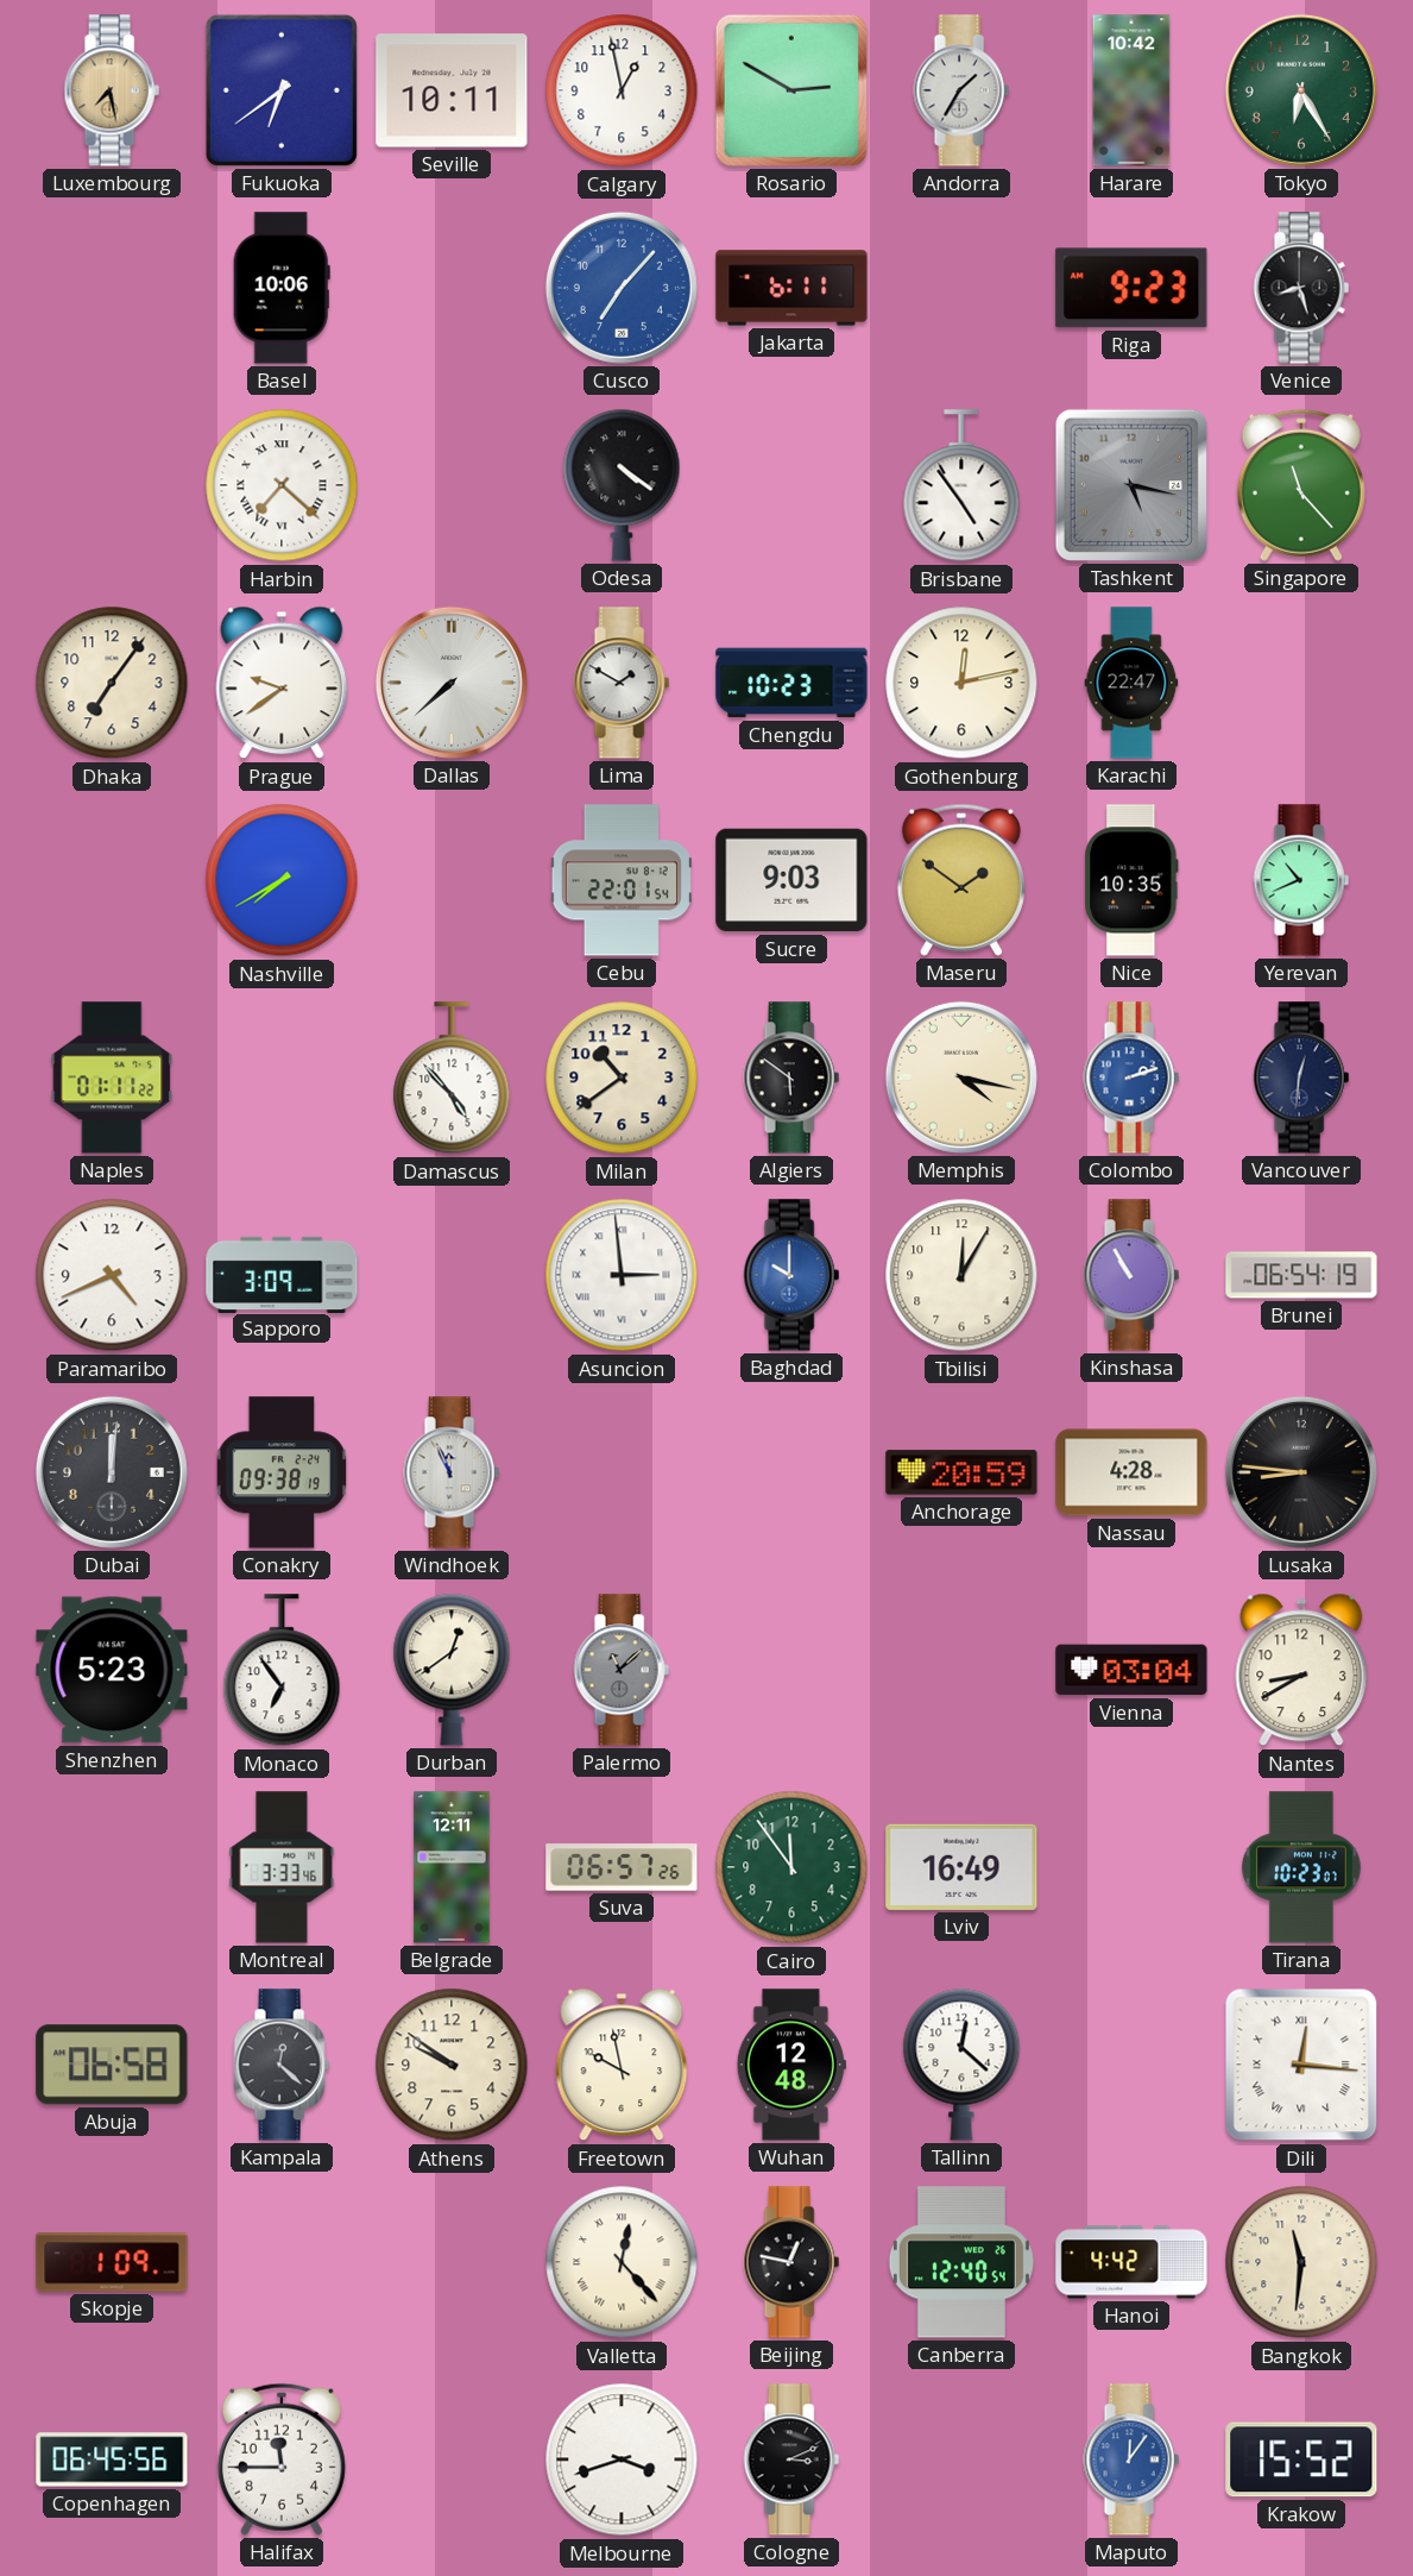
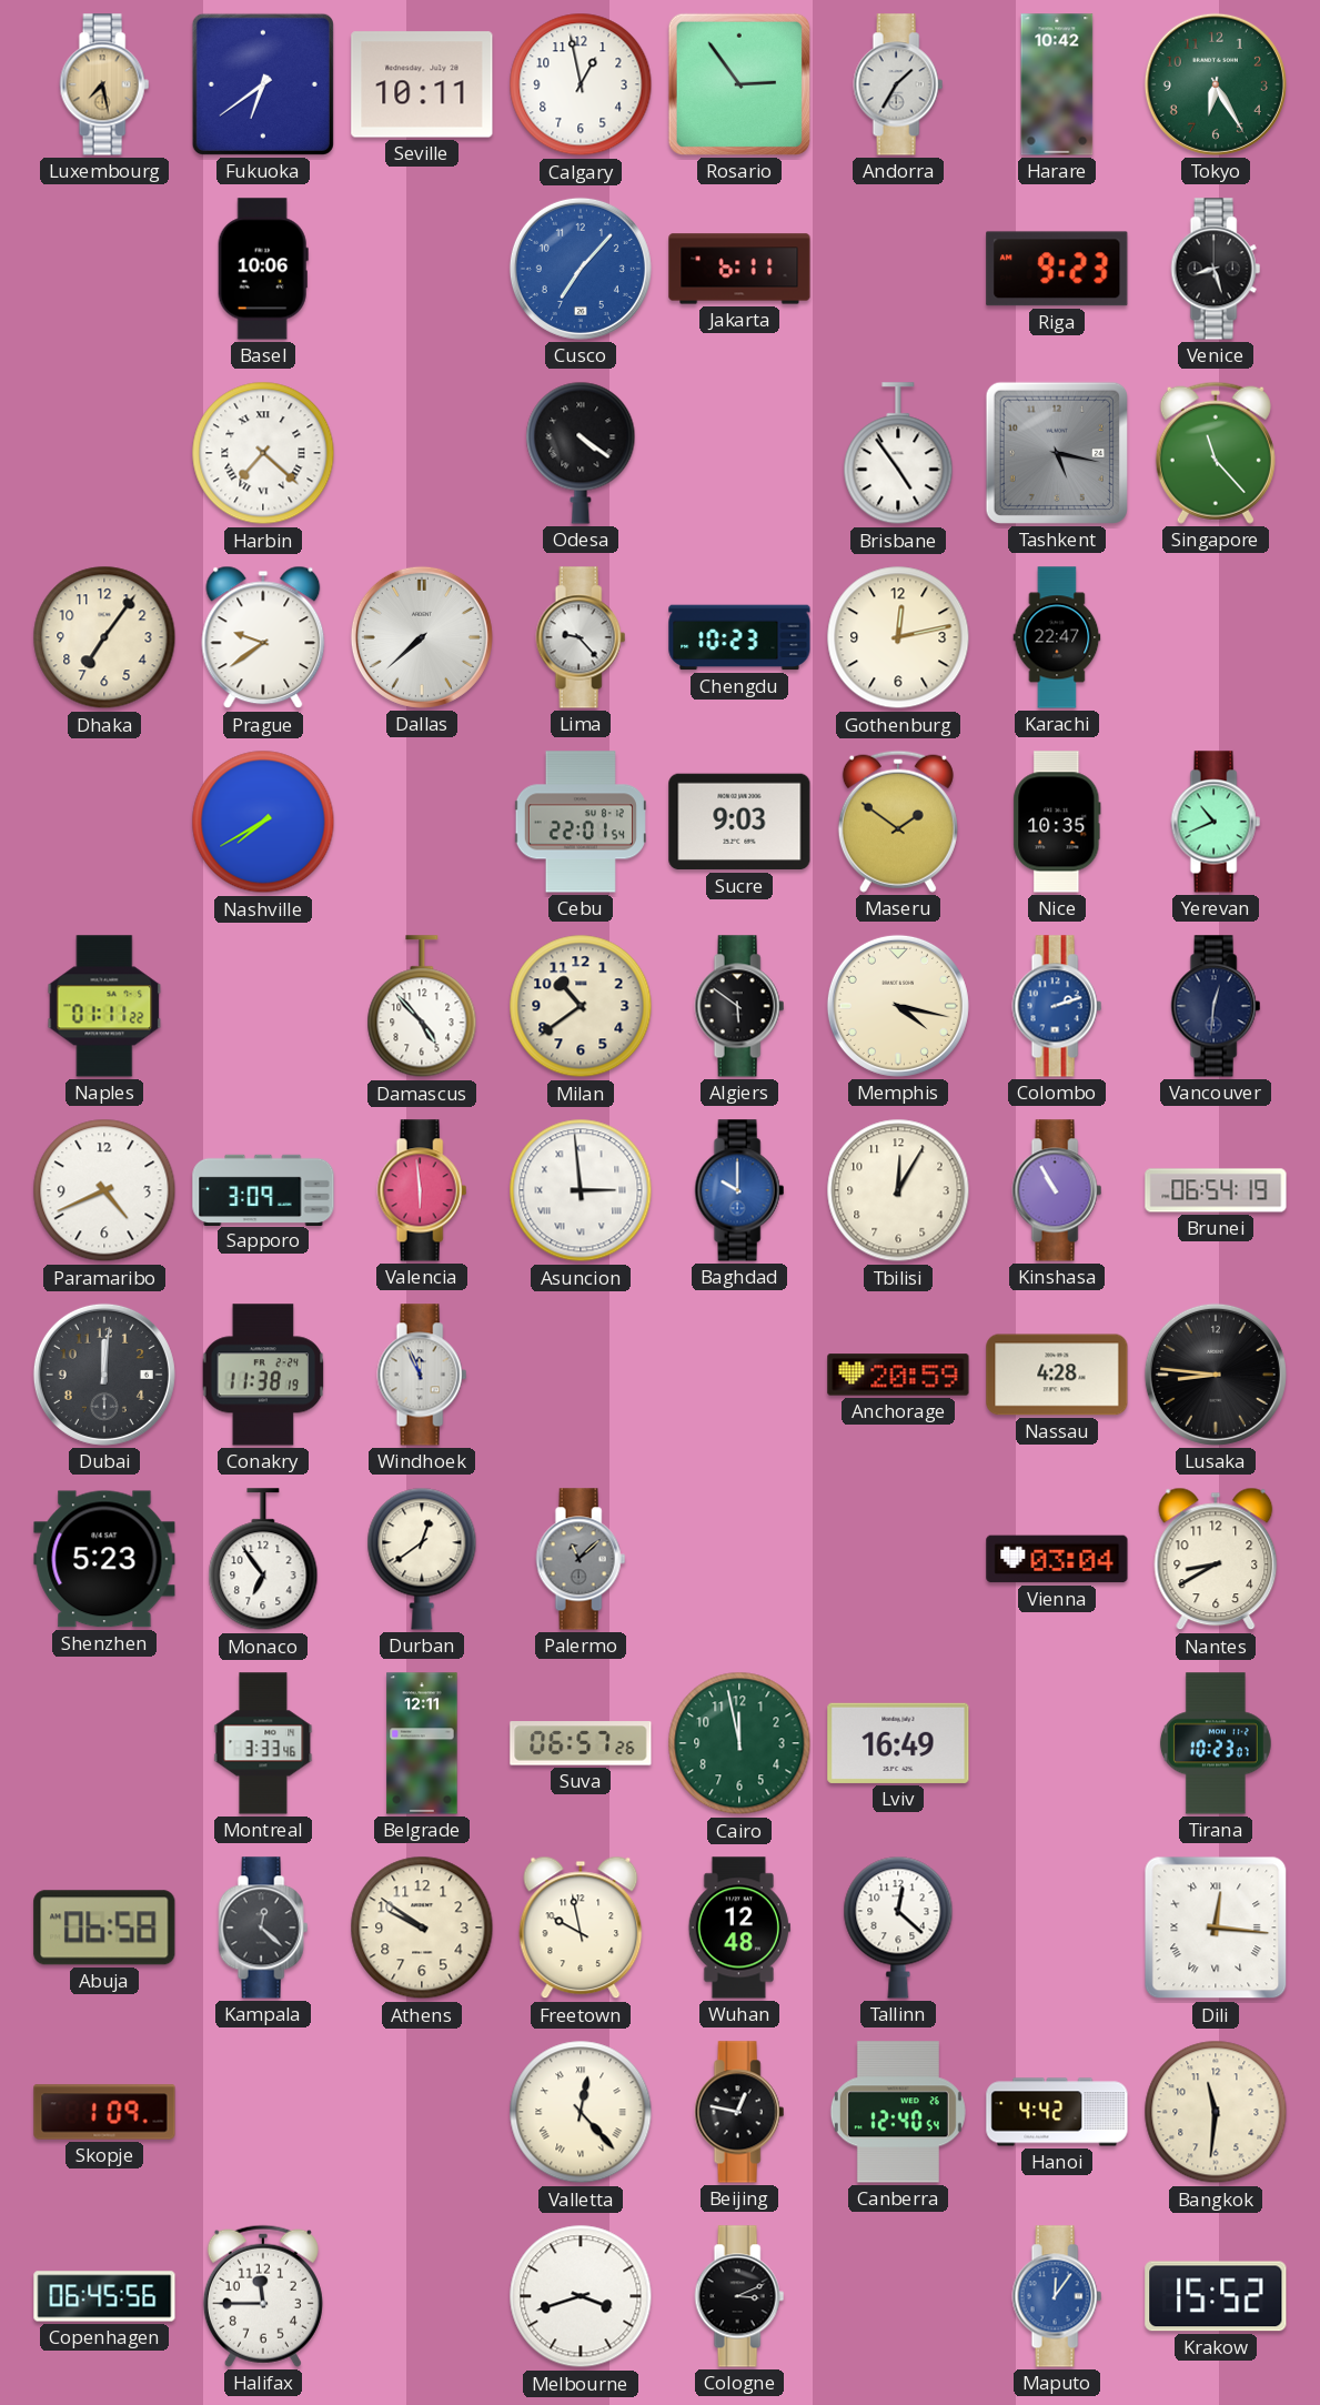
Rosario: 2:50 -> 2:54
Lima: 1:50 -> 9:23
Valencia: none -> 5:59
Conakry: 09:38 -> 11:38
Cairo: 11:54 -> 11:58
